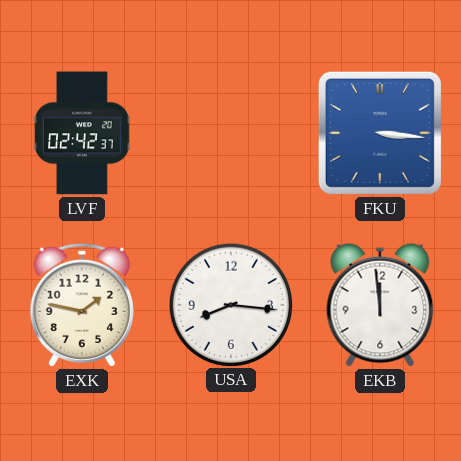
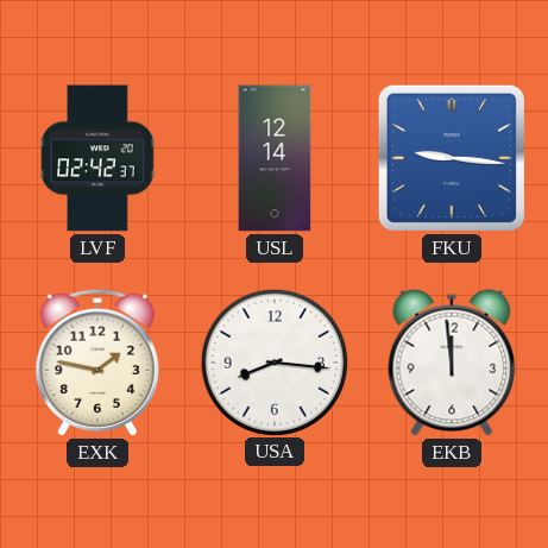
USL: none -> 12:14
FKU: 3:16 -> 9:16
